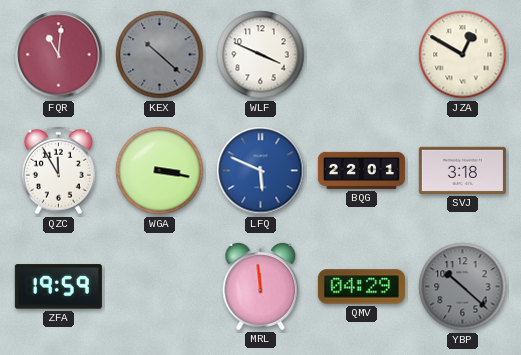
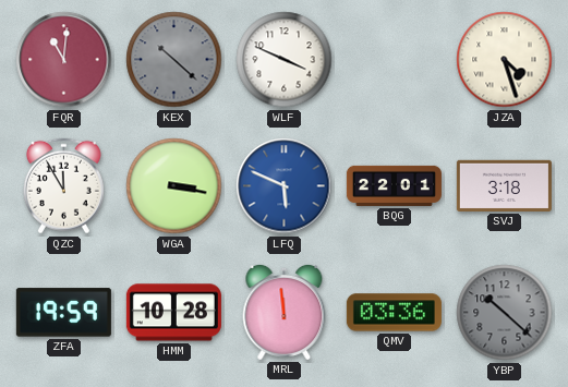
JZA: 12:50 -> 4:27
HMM: none -> 10:28
QMV: 04:29 -> 03:36
